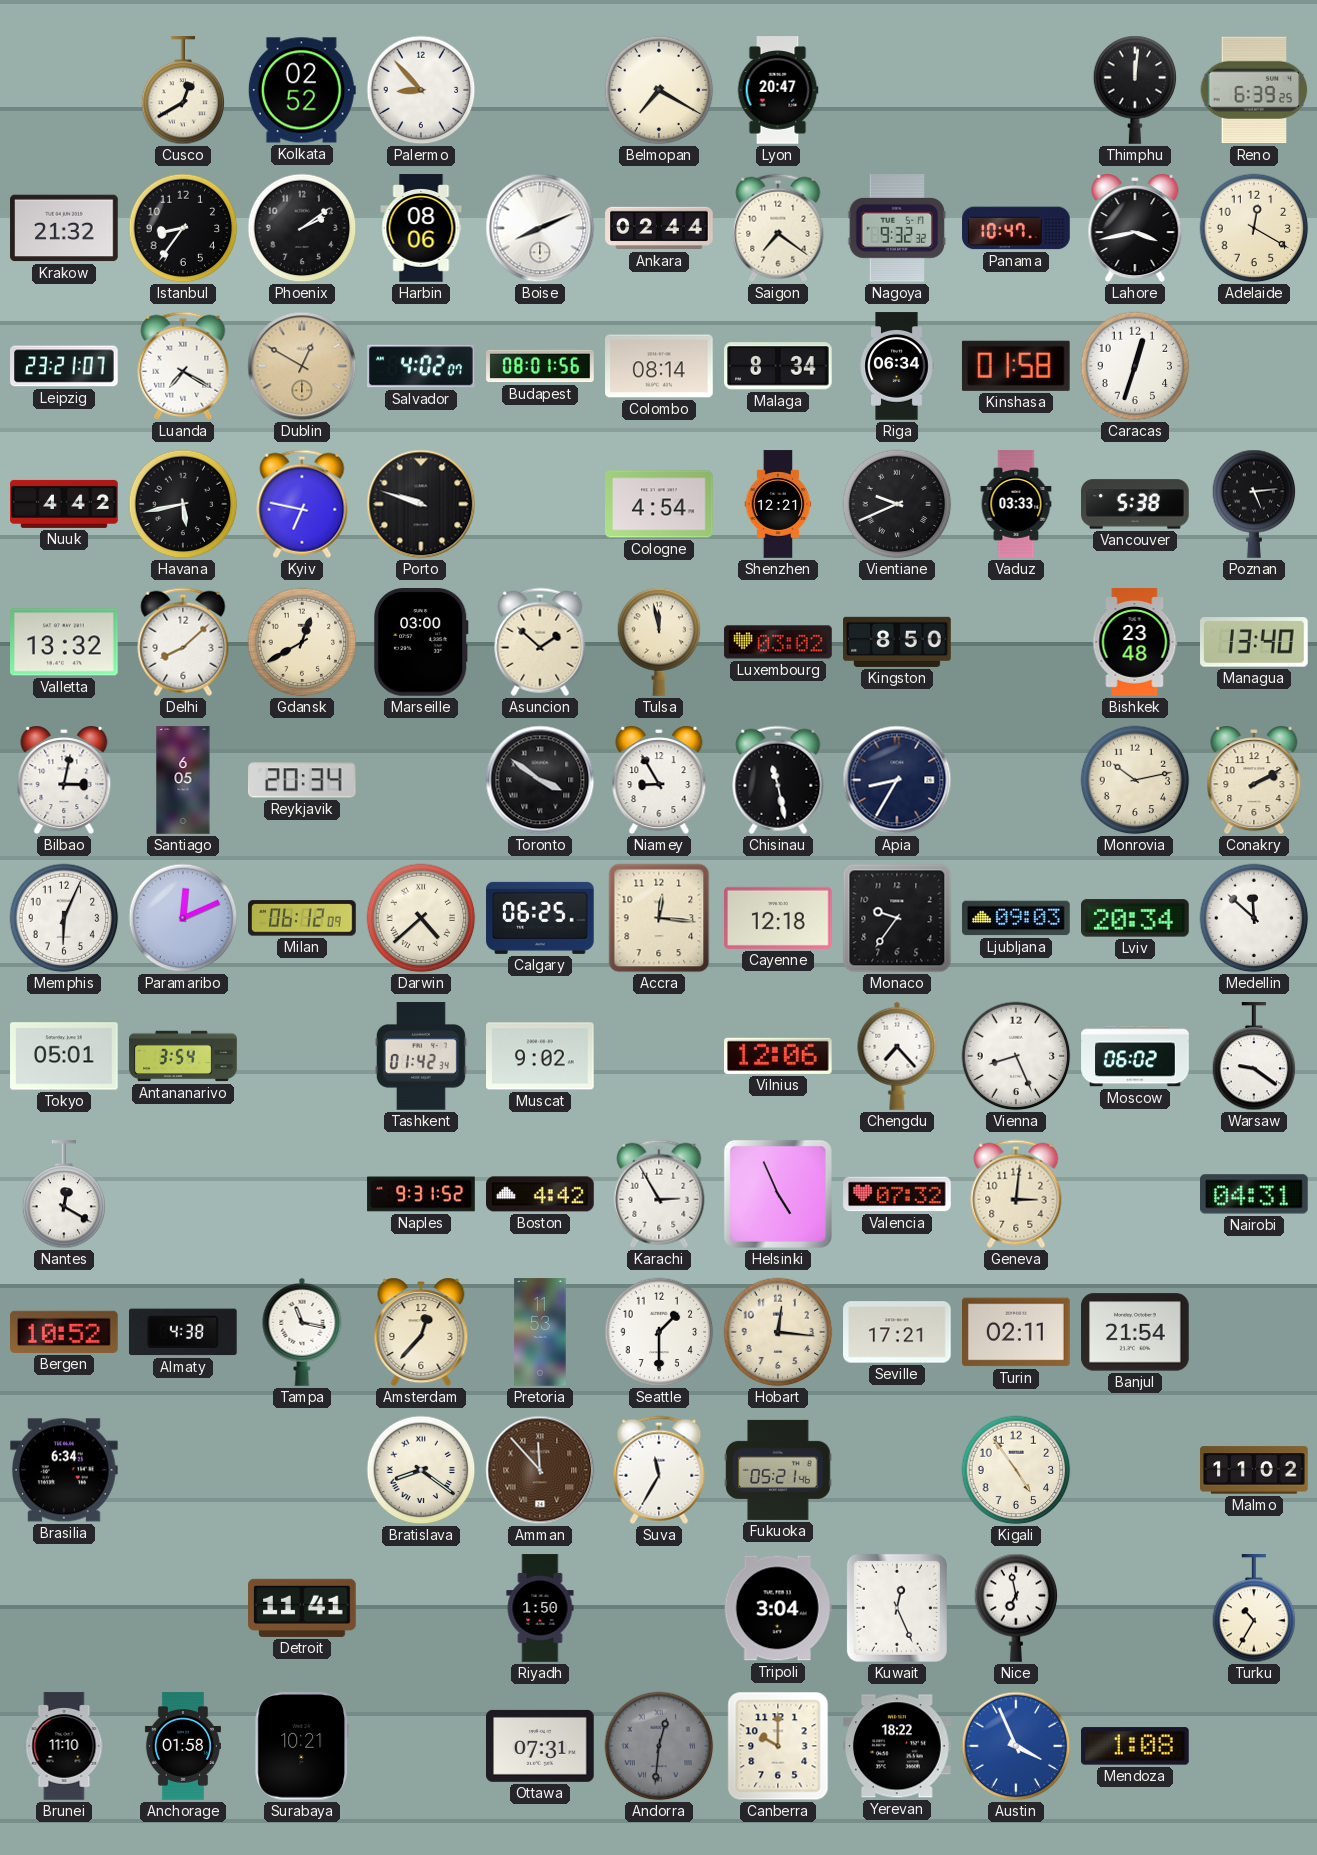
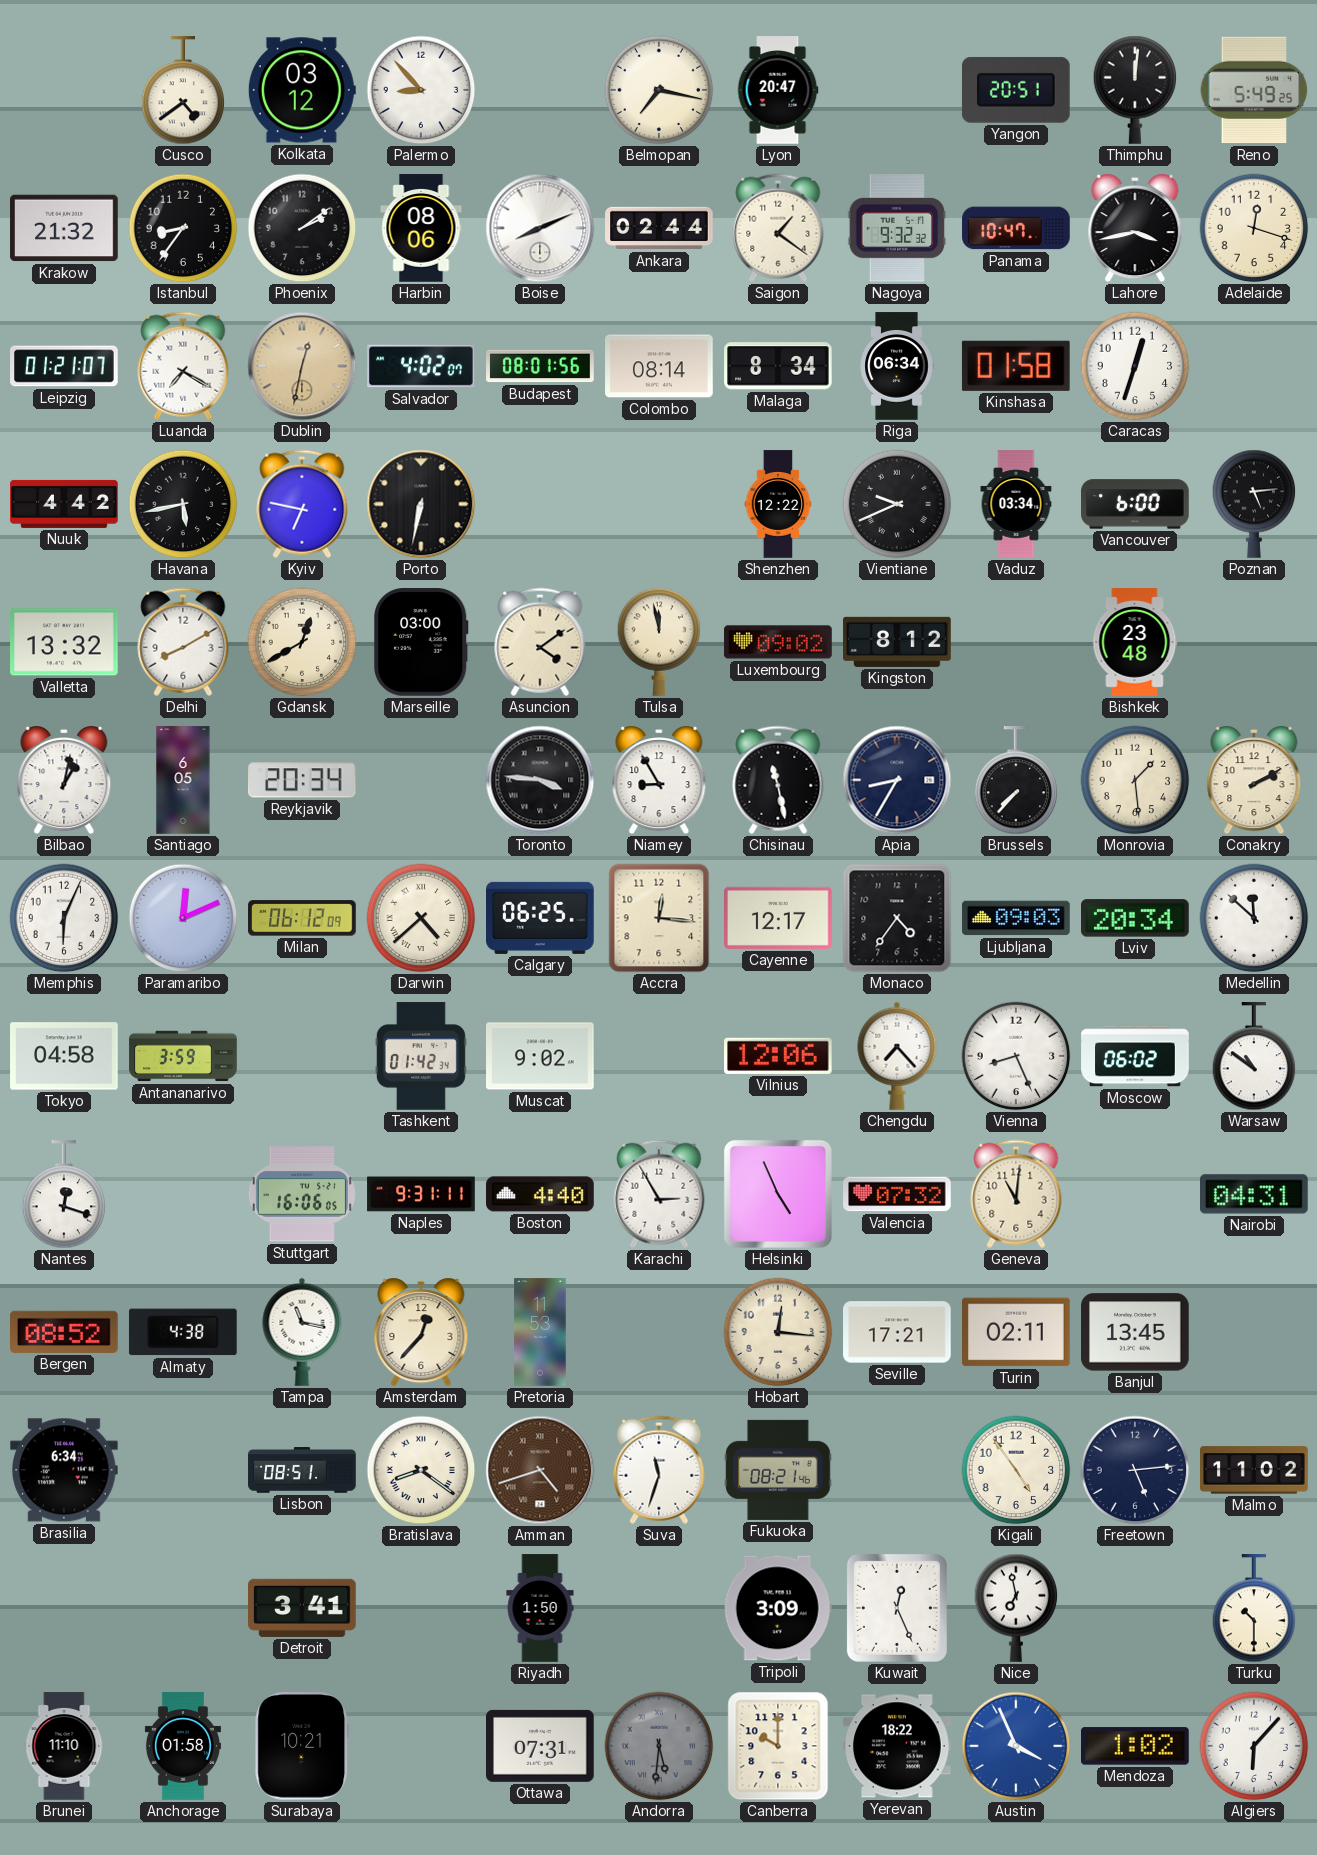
Cusco: 12:40 -> 4:39
Kolkata: 02:52 -> 03:12
Belmopan: 7:20 -> 7:17
Yangon: none -> 20:51
Reno: 6:39 -> 5:49
Saigon: 7:21 -> 1:21
Adelaide: 12:20 -> 12:18
Leipzig: 23:21 -> 01:21
Dublin: 12:50 -> 12:32
Porto: 9:48 -> 6:32
Cologne: 4:54 -> none
Shenzhen: 12:21 -> 12:22
Vaduz: 03:33 -> 03:34
Vancouver: 5:38 -> 6:00
Delhi: 8:08 -> 8:10
Asuncion: 1:52 -> 4:09
Luxembourg: 03:02 -> 09:02
Kingston: 8:50 -> 8:12
Managua: 13:40 -> none
Bilbao: 3:02 -> 1:02
Toronto: 3:51 -> 3:46
Brussels: none -> 7:37
Monrovia: 10:13 -> 1:29
Cayenne: 12:18 -> 12:17
Monaco: 9:36 -> 4:36
Tokyo: 05:01 -> 04:58
Antananarivo: 3:54 -> 3:59
Warsaw: 9:21 -> 10:51
Nantes: 12:20 -> 12:18
Stuttgart: none -> 16:06
Naples: 9:31:52 -> 9:31:11
Boston: 4:42 -> 4:40
Geneva: 3:01 -> 11:01
Bergen: 10:52 -> 08:52
Seattle: 1:30 -> none
Banjul: 21:54 -> 13:45
Lisbon: none -> 08:51
Amman: 11:53 -> 4:42
Suva: 11:35 -> 11:33
Fukuoka: 05:21 -> 08:21
Freetown: none -> 5:14
Detroit: 11:41 -> 3:41
Tripoli: 3:04 -> 3:09
Turku: 10:35 -> 10:30
Andorra: 12:31 -> 5:31
Mendoza: 1:08 -> 1:02
Algiers: none -> 6:07
